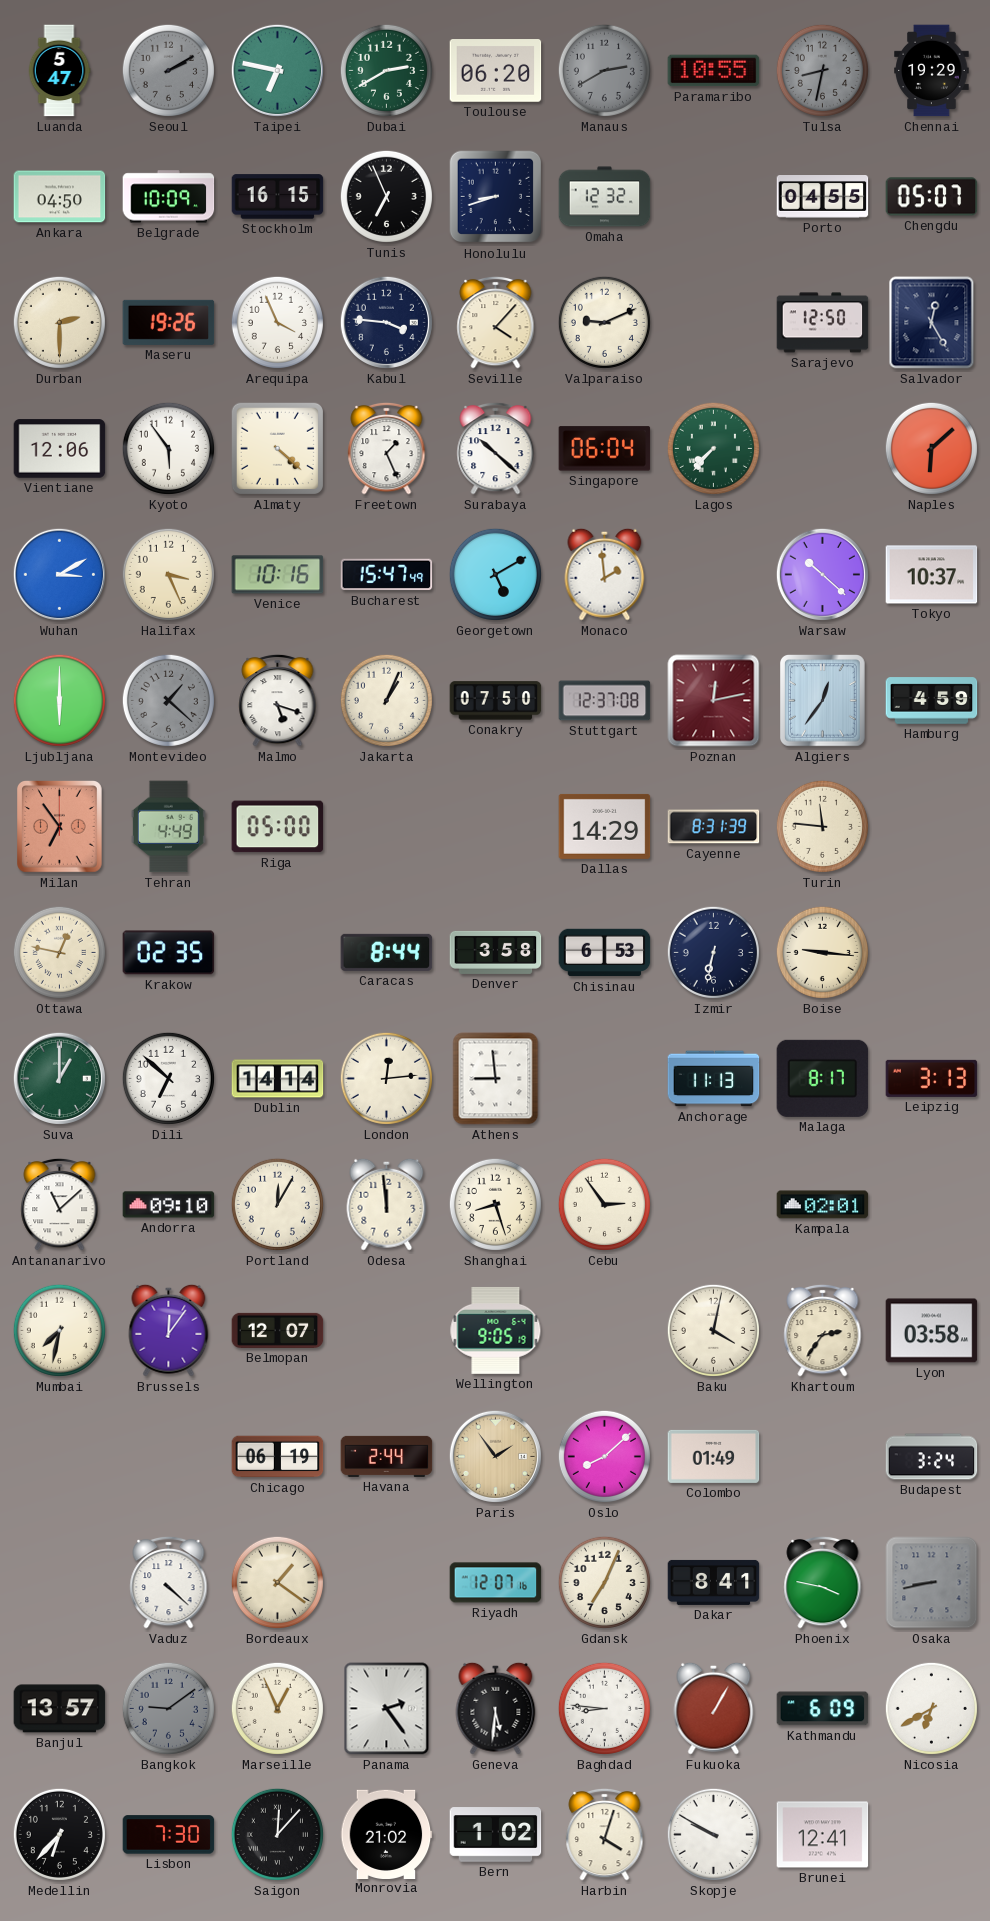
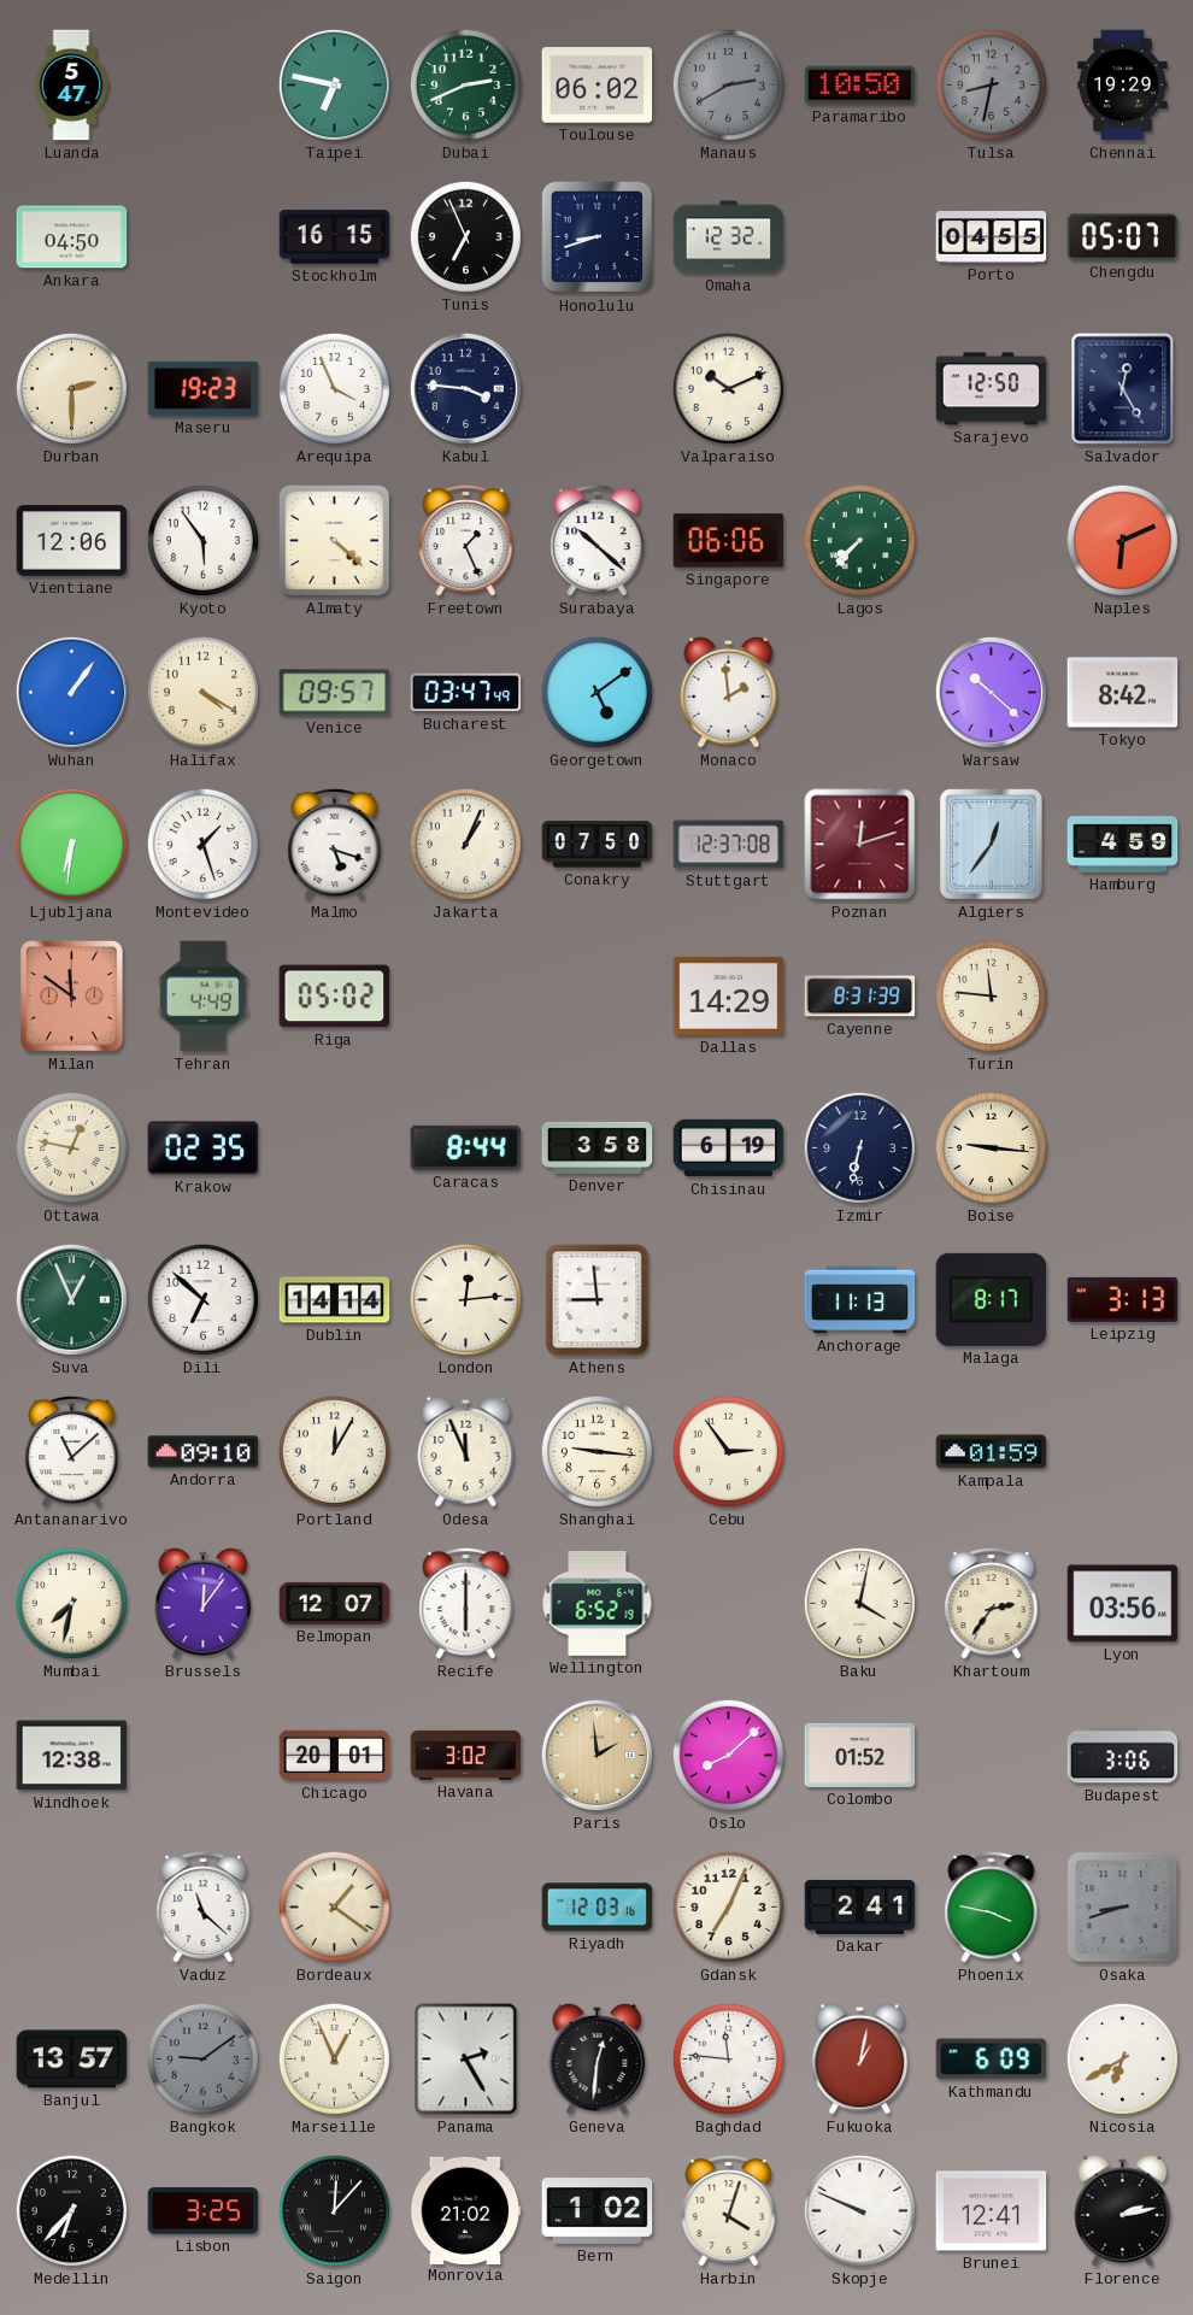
Seoul: 2:10 -> none
Dubai: 2:40 -> 2:41
Toulouse: 06:20 -> 06:02
Paramaribo: 10:55 -> 10:50
Belgrade: 10:09 -> none
Maseru: 19:26 -> 19:23
Seville: 4:07 -> none
Valparaiso: 9:11 -> 10:11
Singapore: 06:04 -> 06:06
Naples: 6:08 -> 6:11
Wuhan: 3:10 -> 1:06
Halifax: 3:26 -> 4:20
Venice: 10:16 -> 09:57
Bucharest: 15:47 -> 03:47
Georgetown: 5:10 -> 5:09
Tokyo: 10:37 -> 8:42
Ljubljana: 6:00 -> 6:31
Montevideo: 1:22 -> 1:27
Montevideo dial: grey -> white
Poznan: 12:13 -> 12:12
Milan: 6:54 -> 11:51
Riga: 05:00 -> 05:02
Chisinau: 6:53 -> 6:19
Suva: 1:00 -> 12:56
Odesa: 11:59 -> 11:56
Shanghai: 8:27 -> 9:16
Kampala: 02:01 -> 01:59
Recife: none -> 6:00
Wellington: 9:05 -> 6:52
Lyon: 03:58 -> 03:56
Windhoek: none -> 12:38
Chicago: 06:19 -> 20:01
Havana: 2:44 -> 3:02
Paris: 1:54 -> 1:59
Colombo: 01:49 -> 01:52
Budapest: 3:24 -> 3:06
Vaduz: 4:22 -> 11:22
Riyadh: 12:07 -> 12:03
Dakar: 8:41 -> 2:41
Osaka: 8:43 -> 8:42
Panama: 2:24 -> 2:25
Geneva: 5:31 -> 12:31
Baghdad: 8:46 -> 11:46
Fukuoka: 1:05 -> 1:02
Lisbon: 7:30 -> 3:25
Skopje: 9:50 -> 9:49
Florence: none -> 2:13
